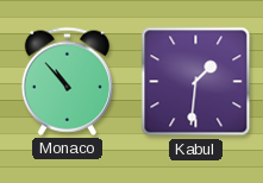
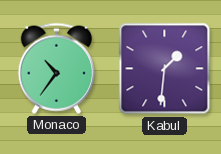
Monaco: 10:53 -> 10:36
